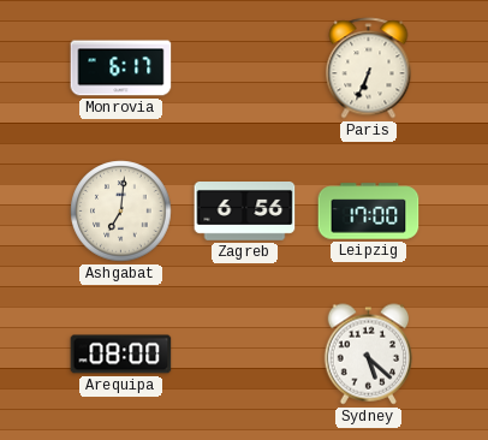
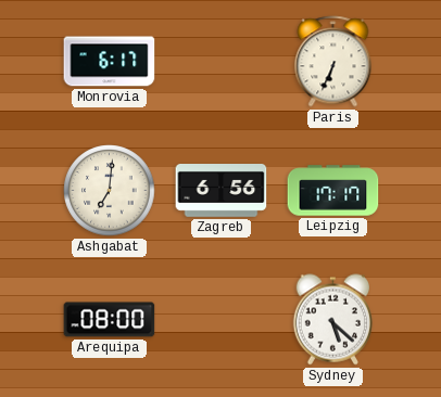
Leipzig: 17:00 -> 17:17
